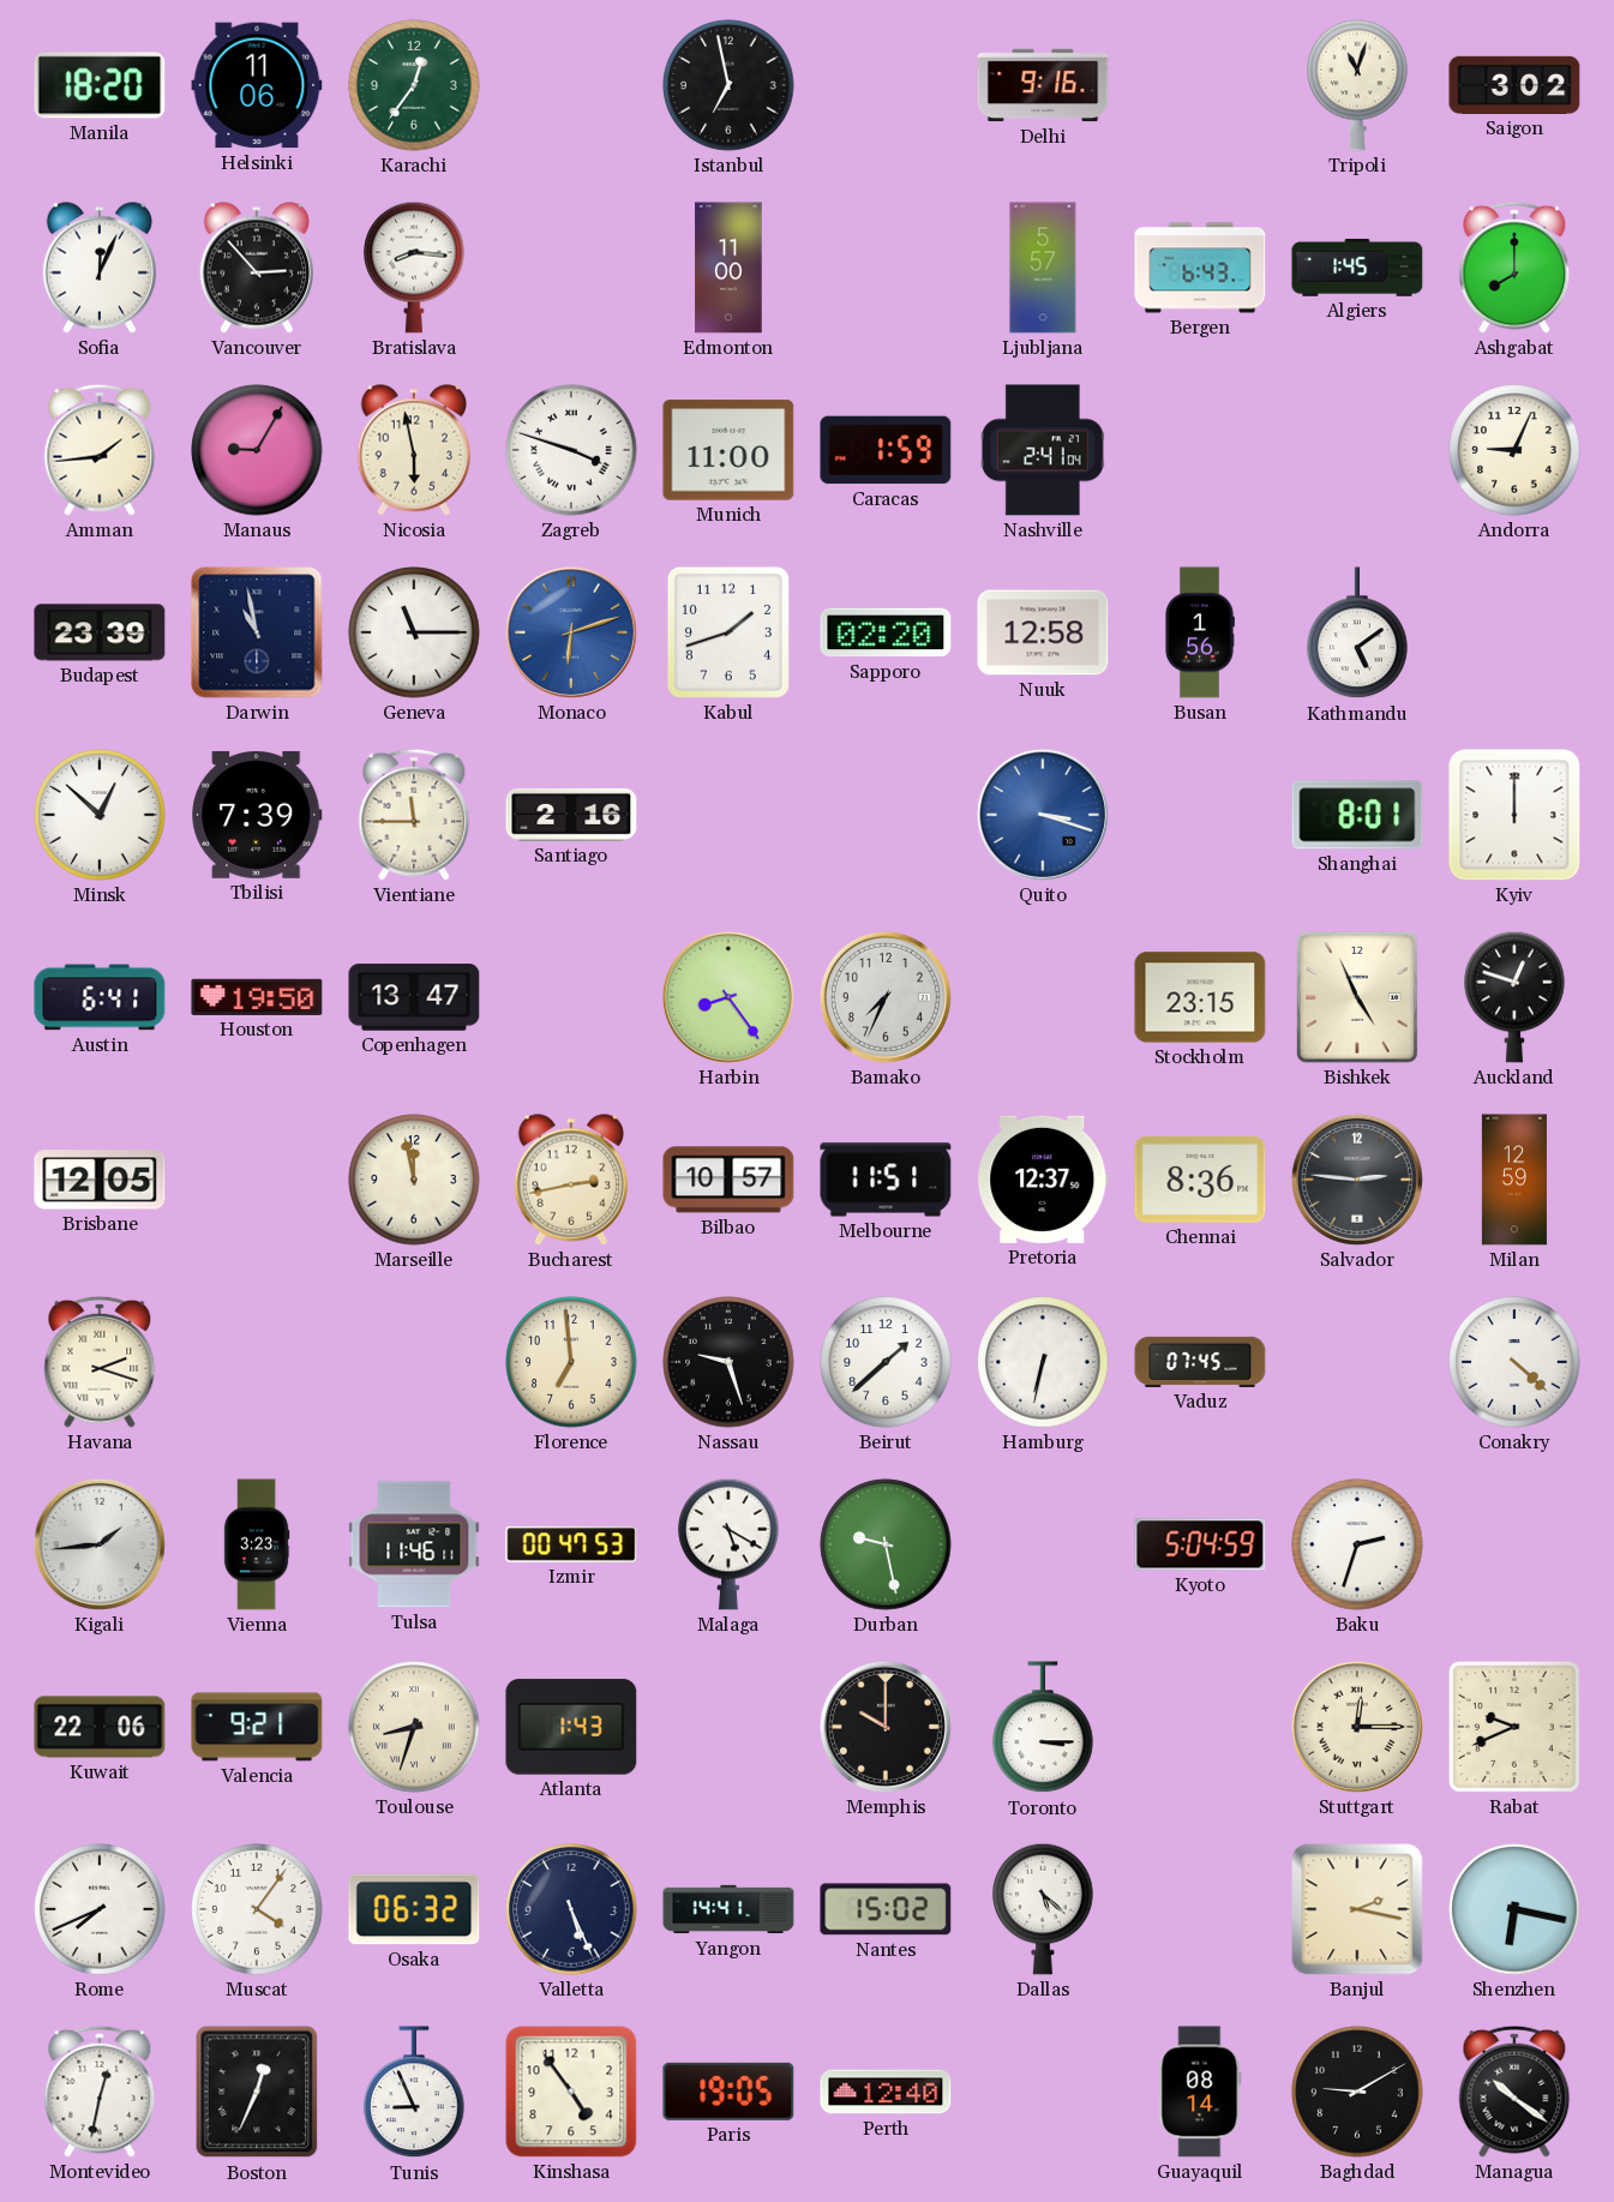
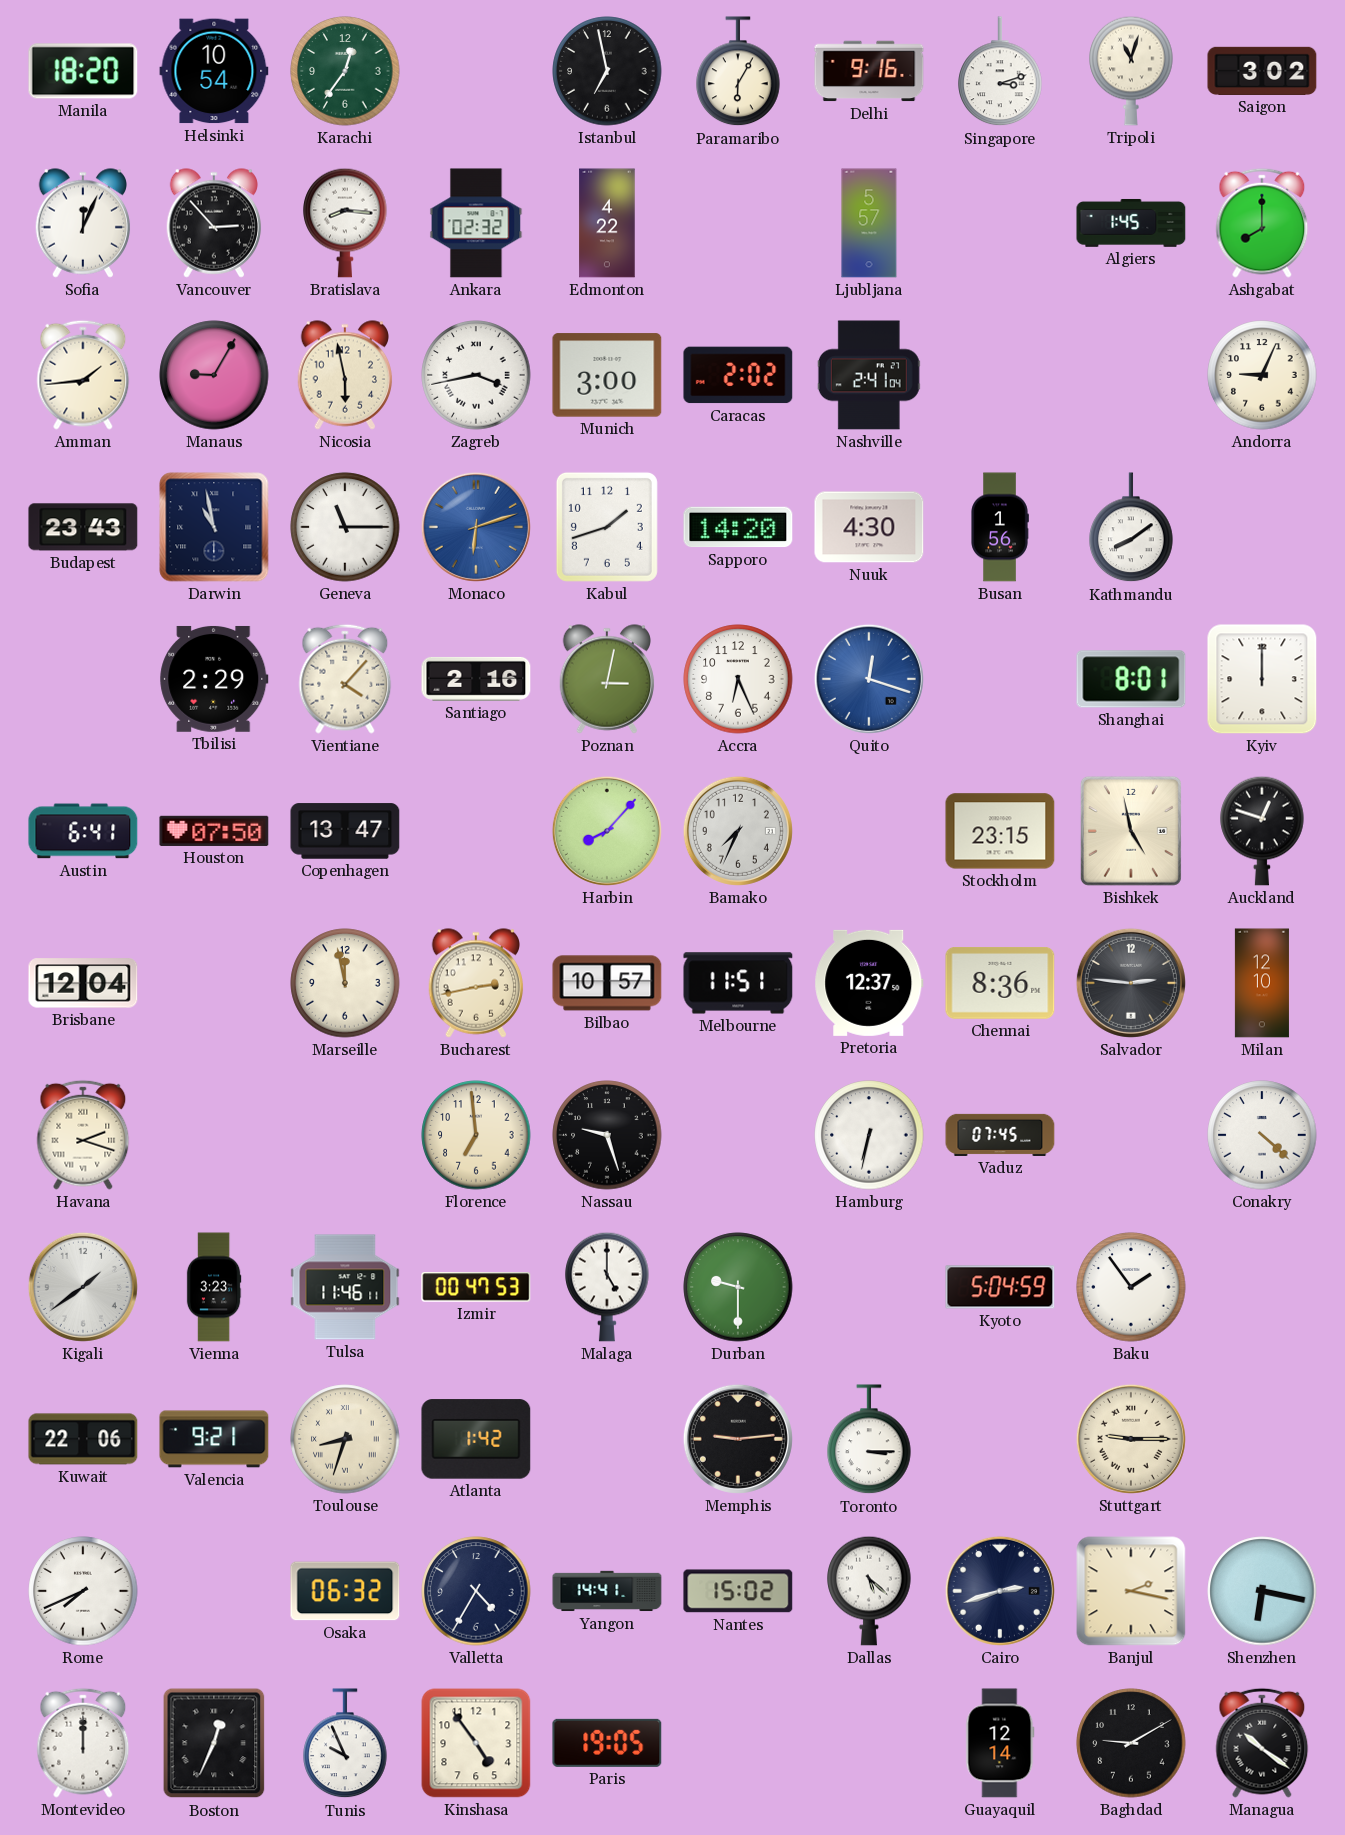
Helsinki: 11:06 -> 10:54
Paramaribo: none -> 6:05
Singapore: none -> 3:12
Ankara: none -> 02:32
Edmonton: 11:00 -> 4:22
Bergen: 6:43 -> none
Zagreb: 3:48 -> 3:43
Munich: 11:00 -> 3:00
Caracas: 1:59 -> 2:02
Budapest: 23:39 -> 23:43
Sapporo: 02:20 -> 14:20
Nuuk: 12:58 -> 4:30
Kathmandu: 5:09 -> 8:09
Minsk: 12:52 -> none
Tbilisi: 7:39 -> 2:29
Vientiane: 11:45 -> 4:07
Poznan: none -> 3:02
Accra: none -> 6:26
Quito: 3:18 -> 12:18
Houston: 19:50 -> 07:50
Harbin: 8:24 -> 8:07
Bishkek: 4:56 -> 4:58
Brisbane: 12:05 -> 12:04
Milan: 12:59 -> 12:10
Beirut: 1:38 -> none
Kigali: 1:44 -> 1:39
Malaga: 5:20 -> 5:00
Durban: 9:28 -> 9:30
Baku: 2:33 -> 1:54
Atlanta: 1:43 -> 1:42
Memphis: 10:00 -> 9:14
Stuttgart: 12:15 -> 9:15
Rabat: 9:41 -> none
Muscat: 4:06 -> none
Valletta: 5:26 -> 4:35
Cairo: none -> 2:42
Montevideo: 12:32 -> 12:00
Tunis: 8:56 -> 9:56
Perth: 12:40 -> none
Guayaquil: 08:14 -> 12:14
